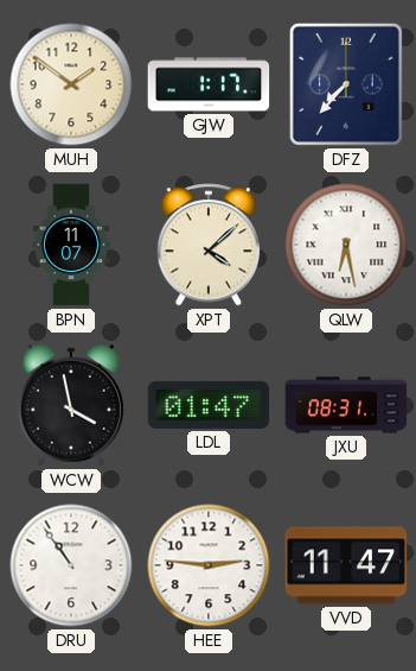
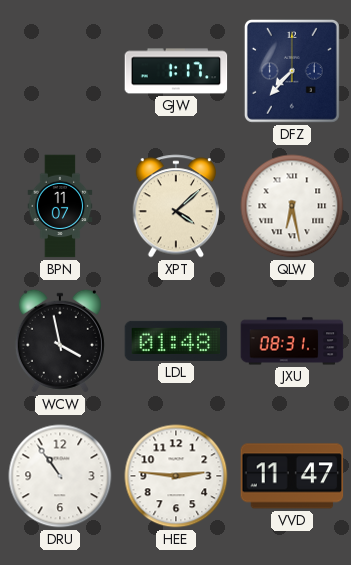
MUH: 1:51 -> none
LDL: 01:47 -> 01:48
